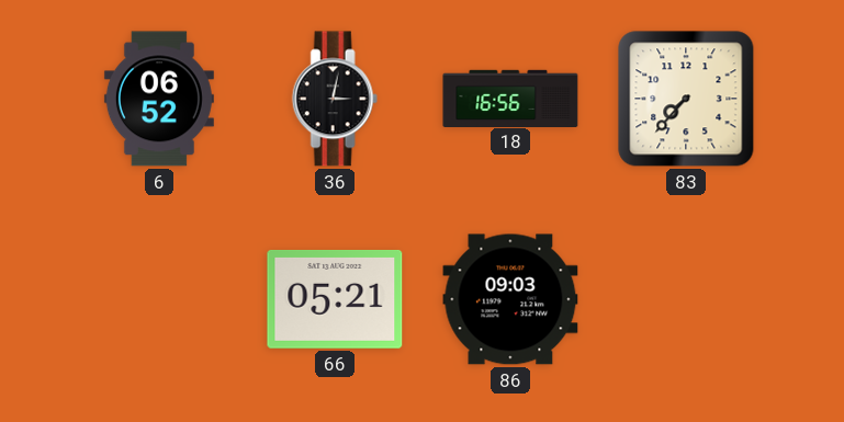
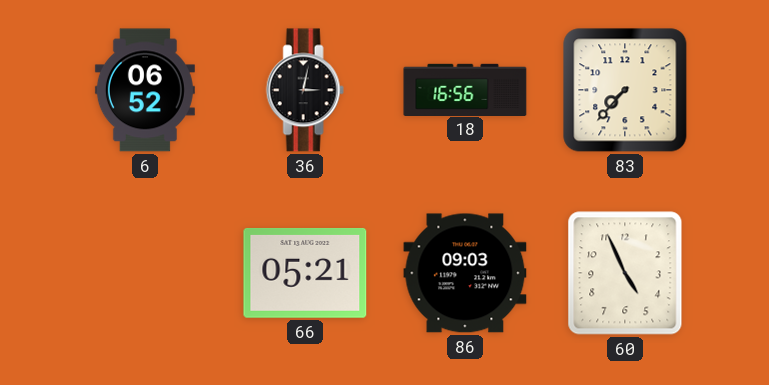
60: none -> 4:56
